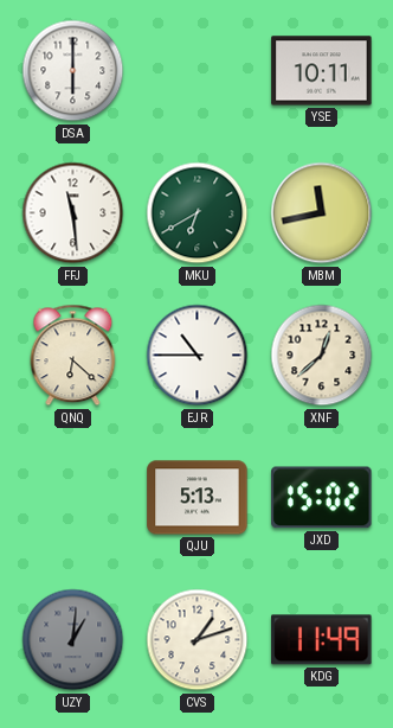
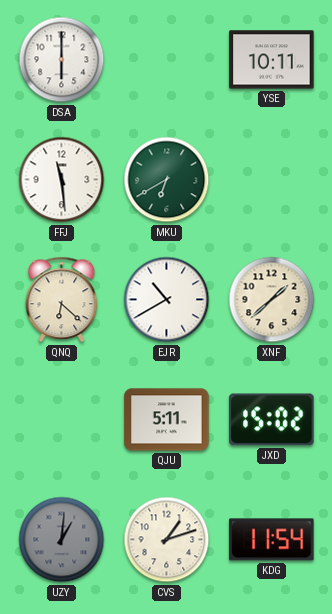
MBM: 11:43 -> none
EJR: 10:45 -> 10:40
XNF: 12:38 -> 1:38
QJU: 5:13 -> 5:11
KDG: 11:49 -> 11:54
